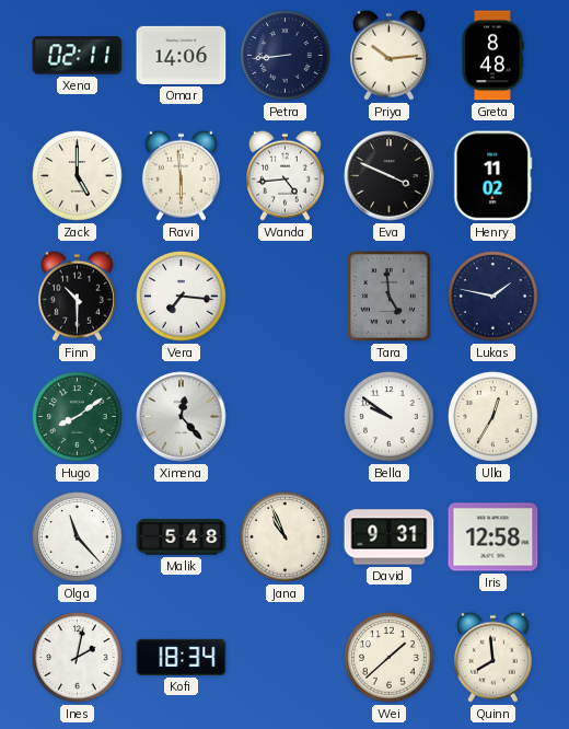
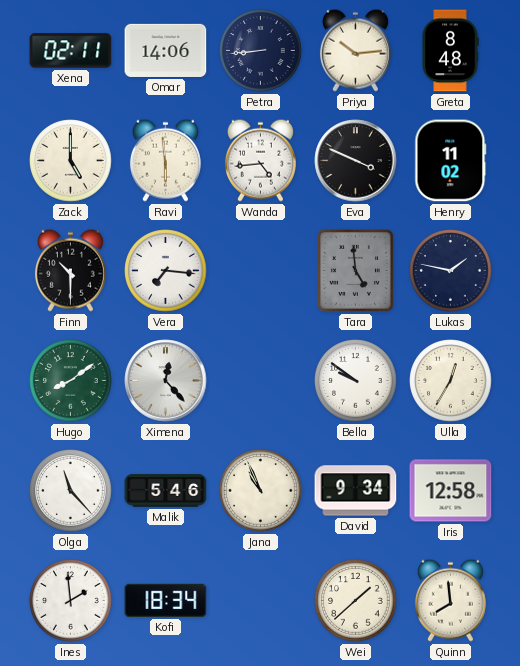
Malik: 5:48 -> 5:46
David: 9:31 -> 9:34
Ines: 2:02 -> 1:59
